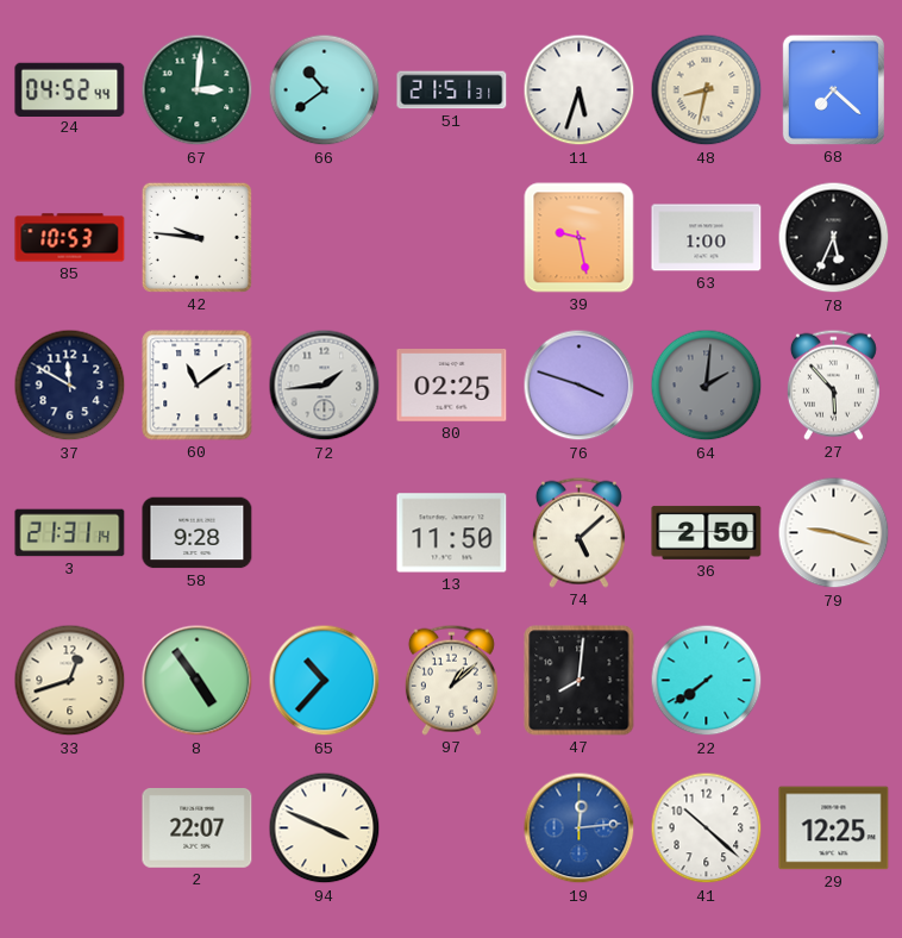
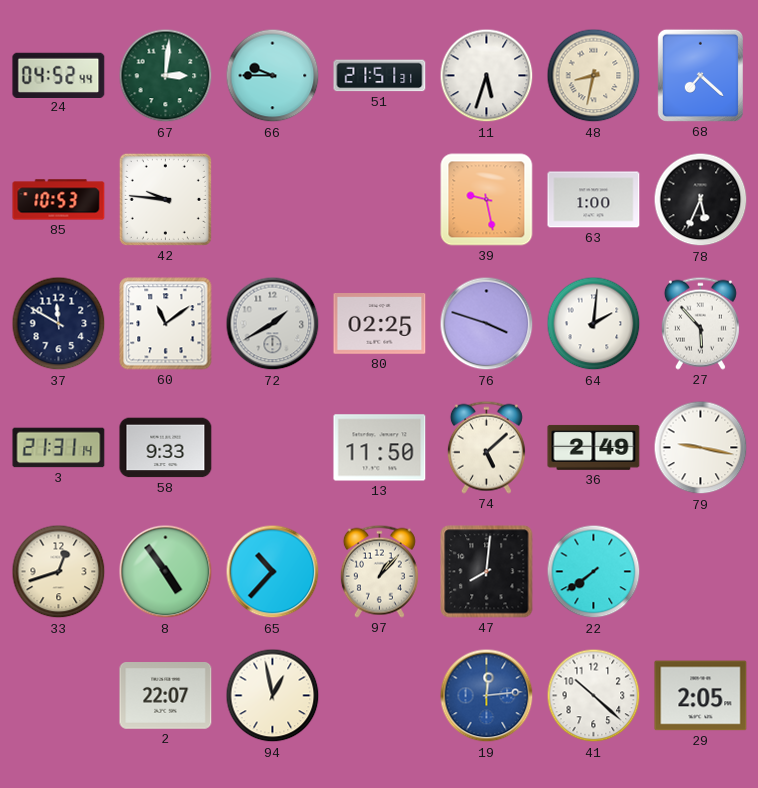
66: 10:39 -> 9:45
72: 1:44 -> 1:40
64 dial: grey -> white
58: 9:28 -> 9:33
36: 2:50 -> 2:49
79: 9:18 -> 9:17
97: 1:08 -> 1:07
94: 3:49 -> 12:58
29: 12:25 -> 2:05
